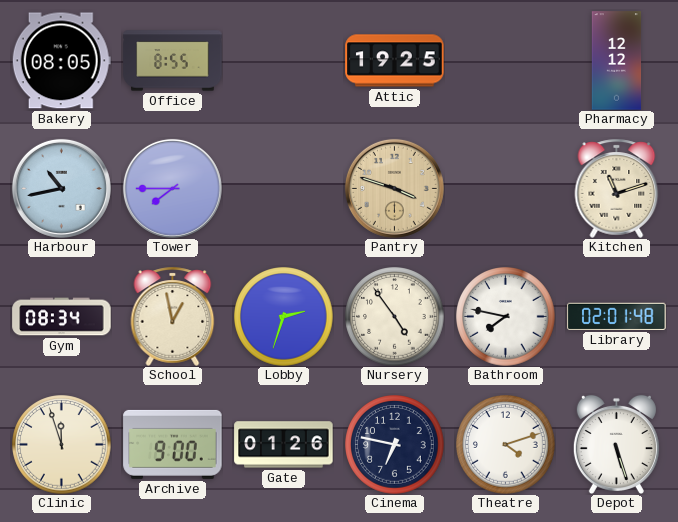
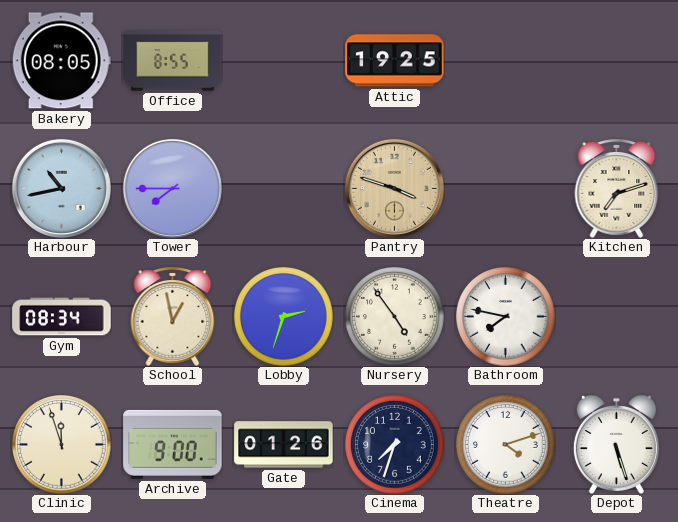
Pharmacy: 12:12 -> none
Kitchen: 11:12 -> 7:12
Library: 02:01 -> none
Cinema: 6:47 -> 7:33
